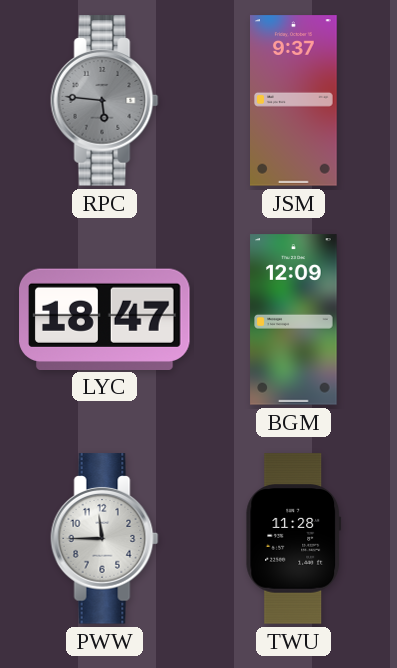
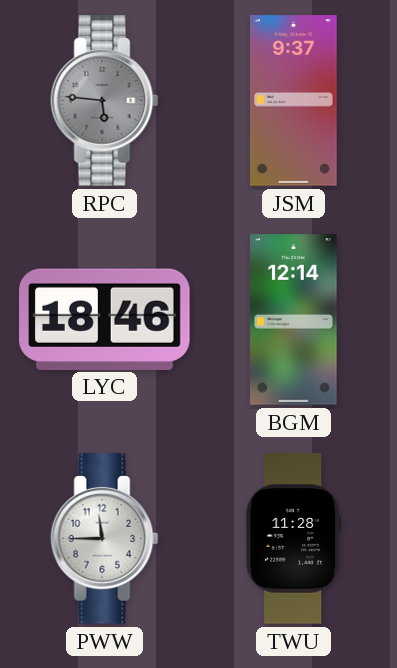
LYC: 18:47 -> 18:46
BGM: 12:09 -> 12:14
